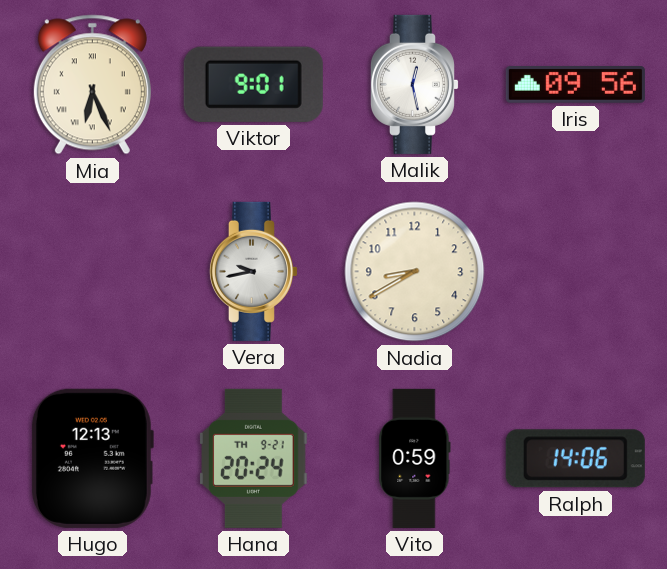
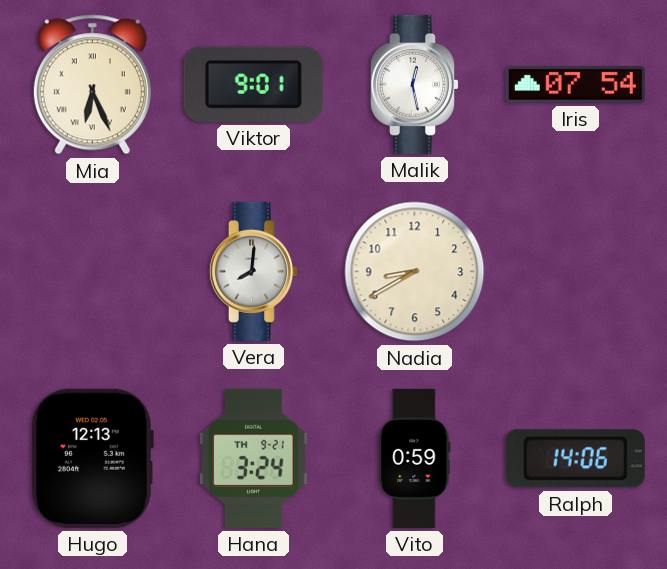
Iris: 09:56 -> 07:54
Vera: 9:43 -> 8:01
Hana: 20:24 -> 3:24
